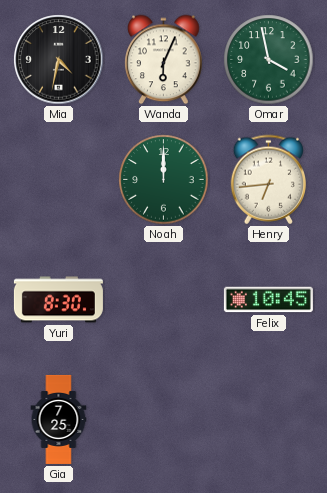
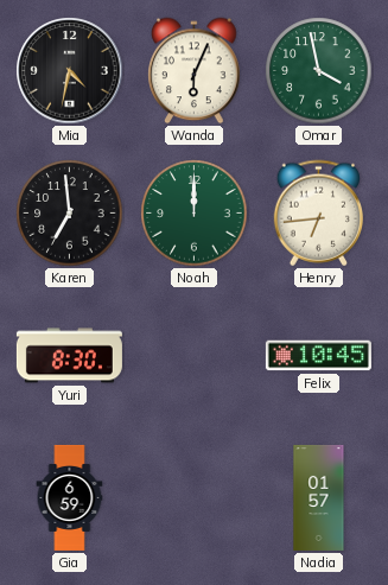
Karen: none -> 6:59
Gia: 7:25 -> 6:59
Nadia: none -> 01:57
